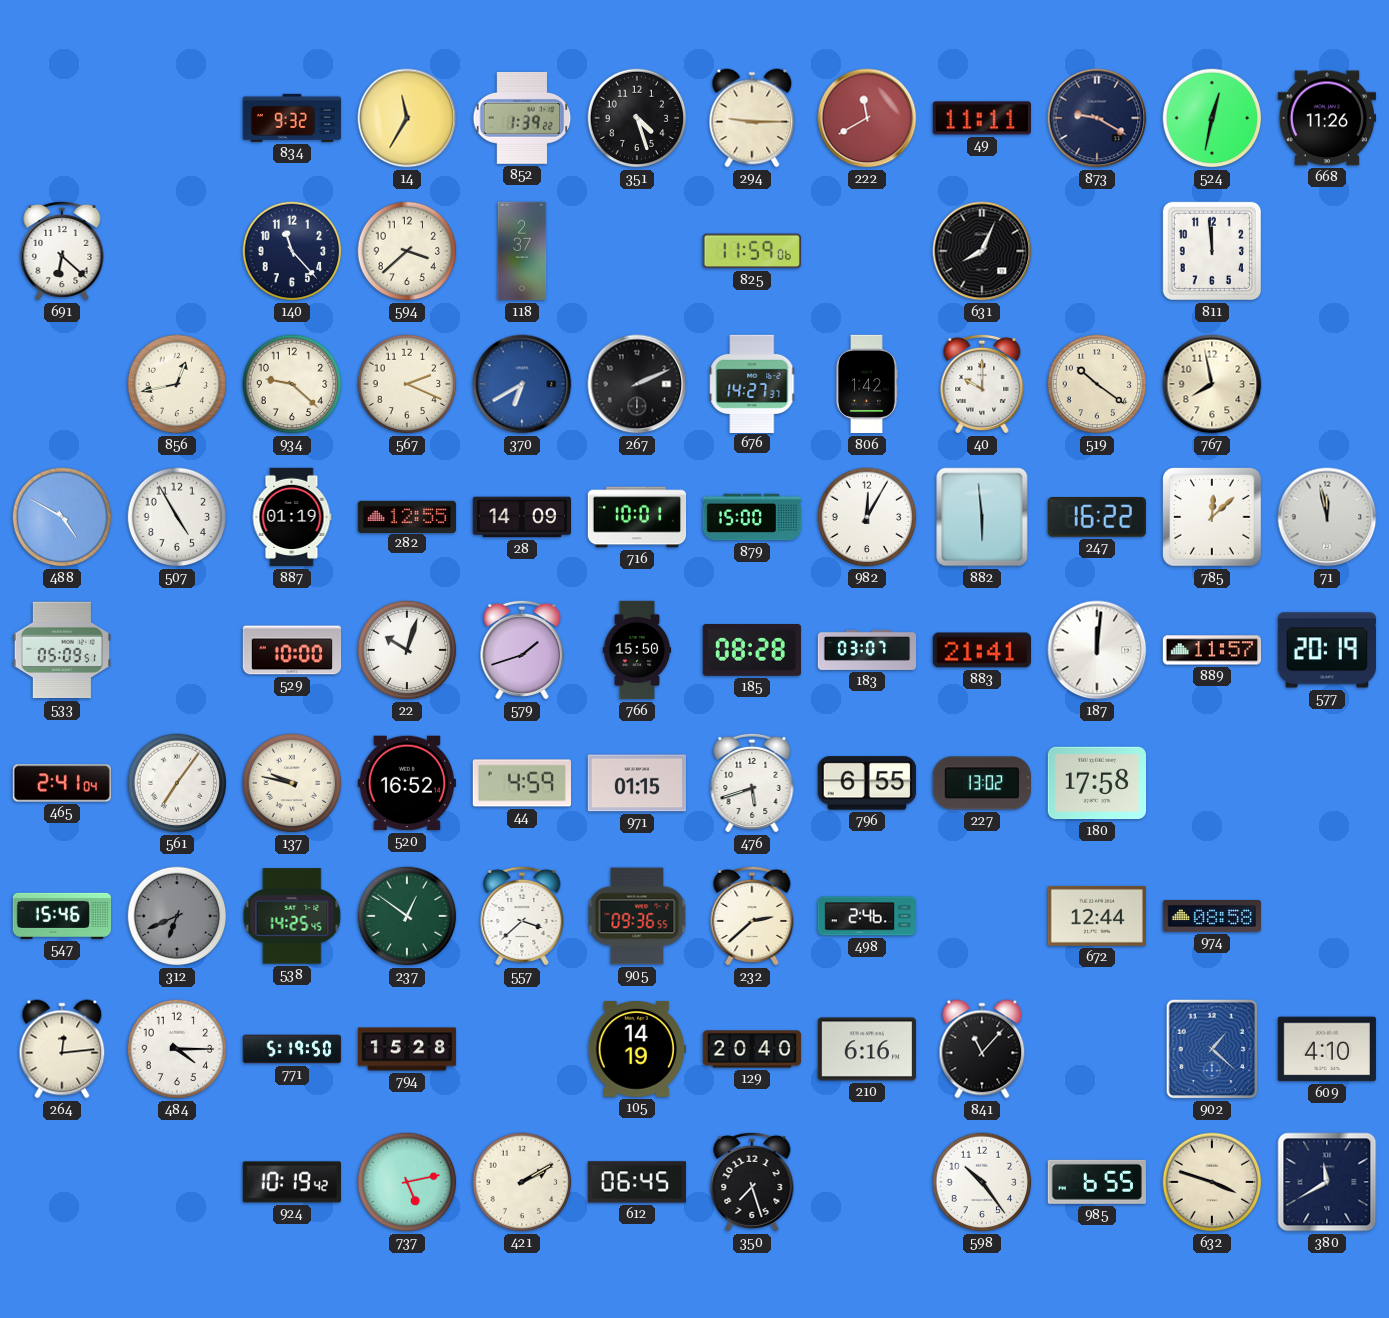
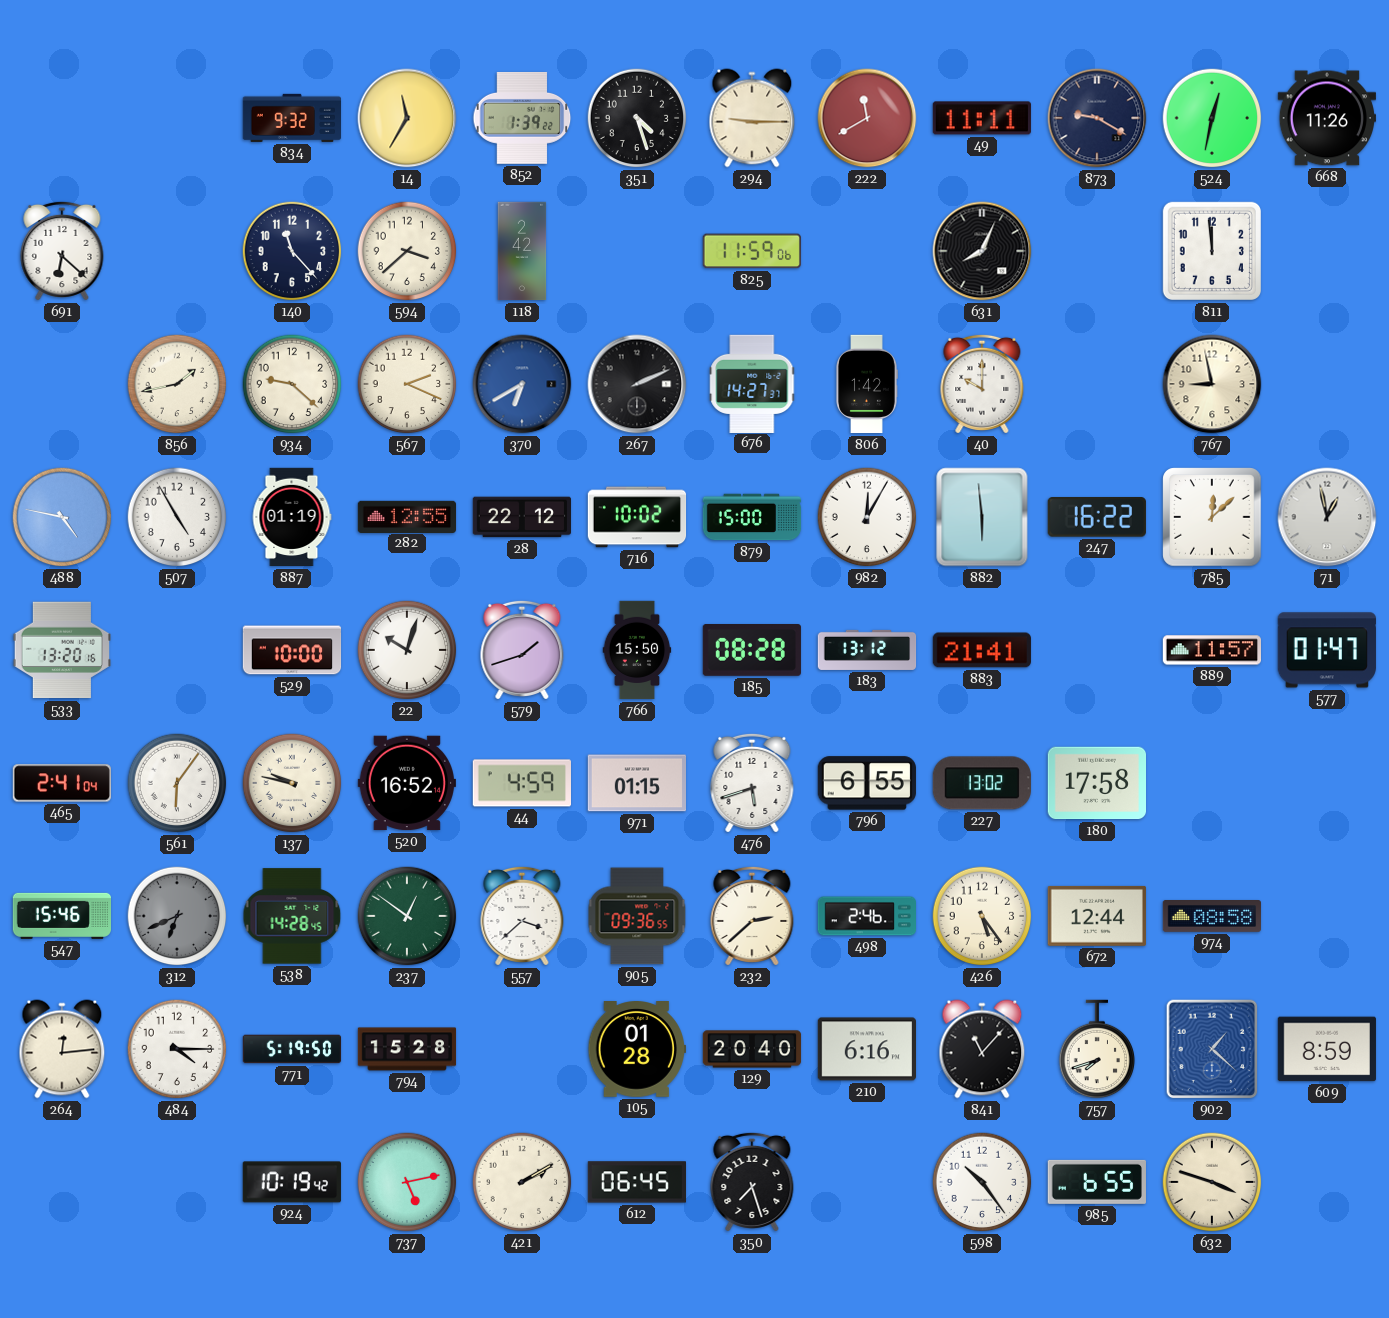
118: 2:37 -> 2:42
856: 12:43 -> 1:43
519: 10:21 -> none
767: 7:58 -> 8:58
488: 4:50 -> 4:47
28: 14:09 -> 22:12
716: 10:01 -> 10:02
71: 11:58 -> 12:58
533: 05:09 -> 13:20
183: 03:07 -> 13:12
187: 12:01 -> none
577: 20:19 -> 01:47
561: 7:06 -> 6:06
538: 14:25 -> 14:28
426: none -> 5:24
105: 14:19 -> 01:28
757: none -> 7:42
609: 4:10 -> 8:59
380: 11:40 -> none
